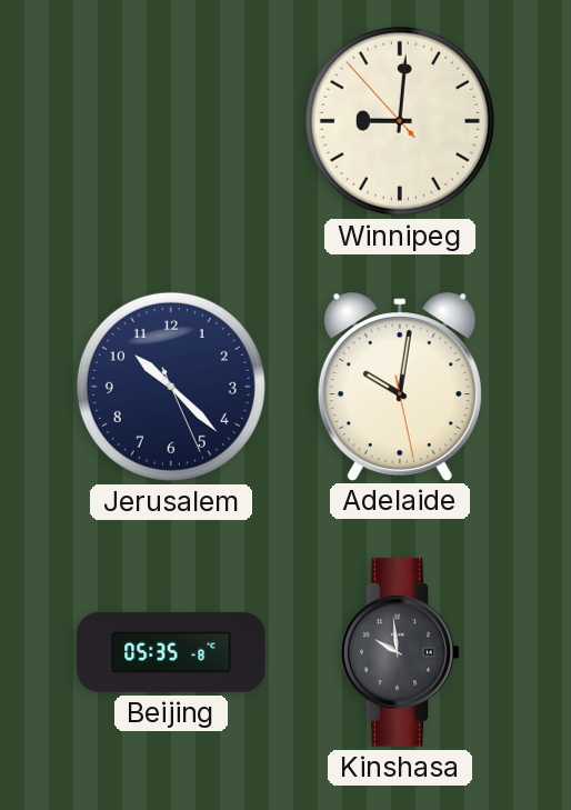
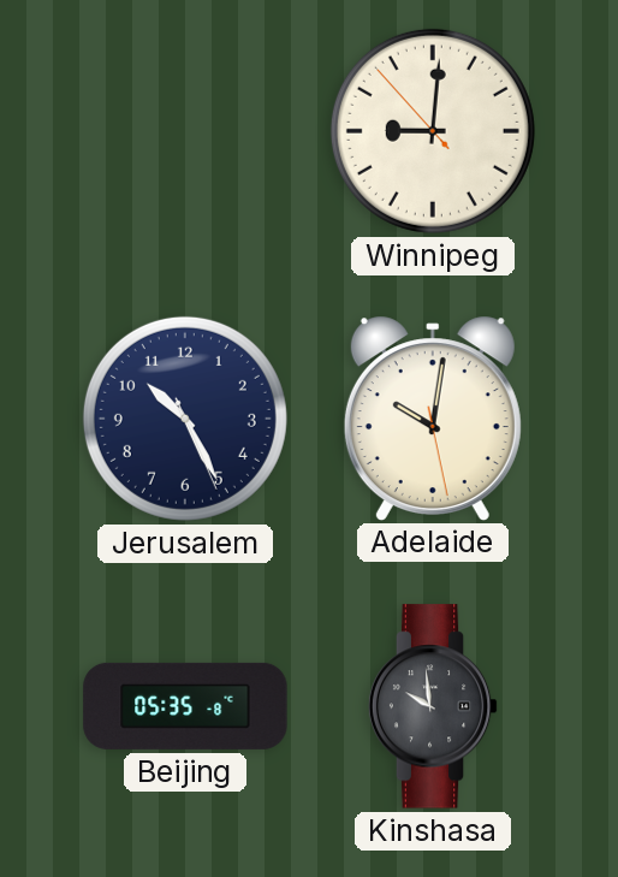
Jerusalem: 10:22 -> 10:25
